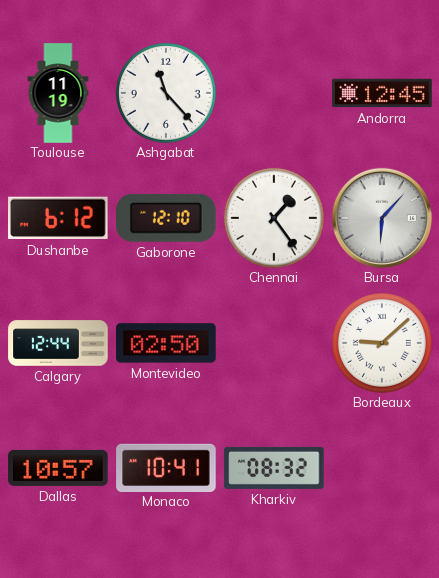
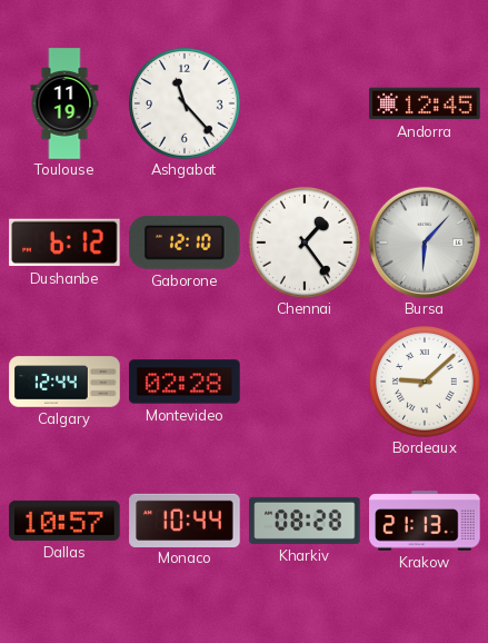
Montevideo: 02:50 -> 02:28
Monaco: 10:41 -> 10:44
Kharkiv: 08:32 -> 08:28
Krakow: none -> 21:13
